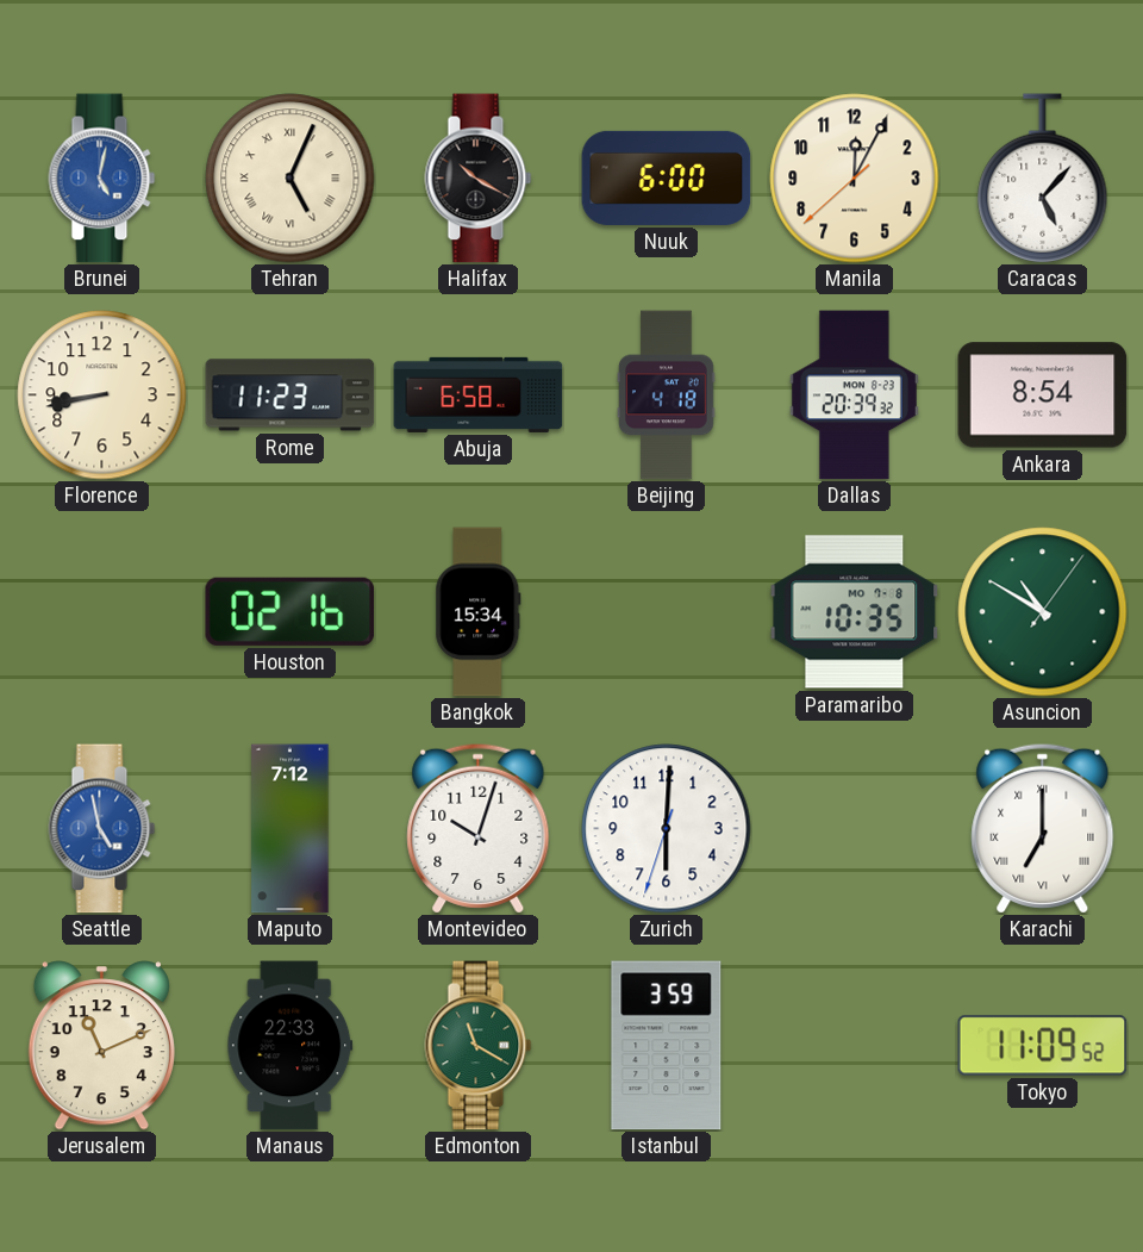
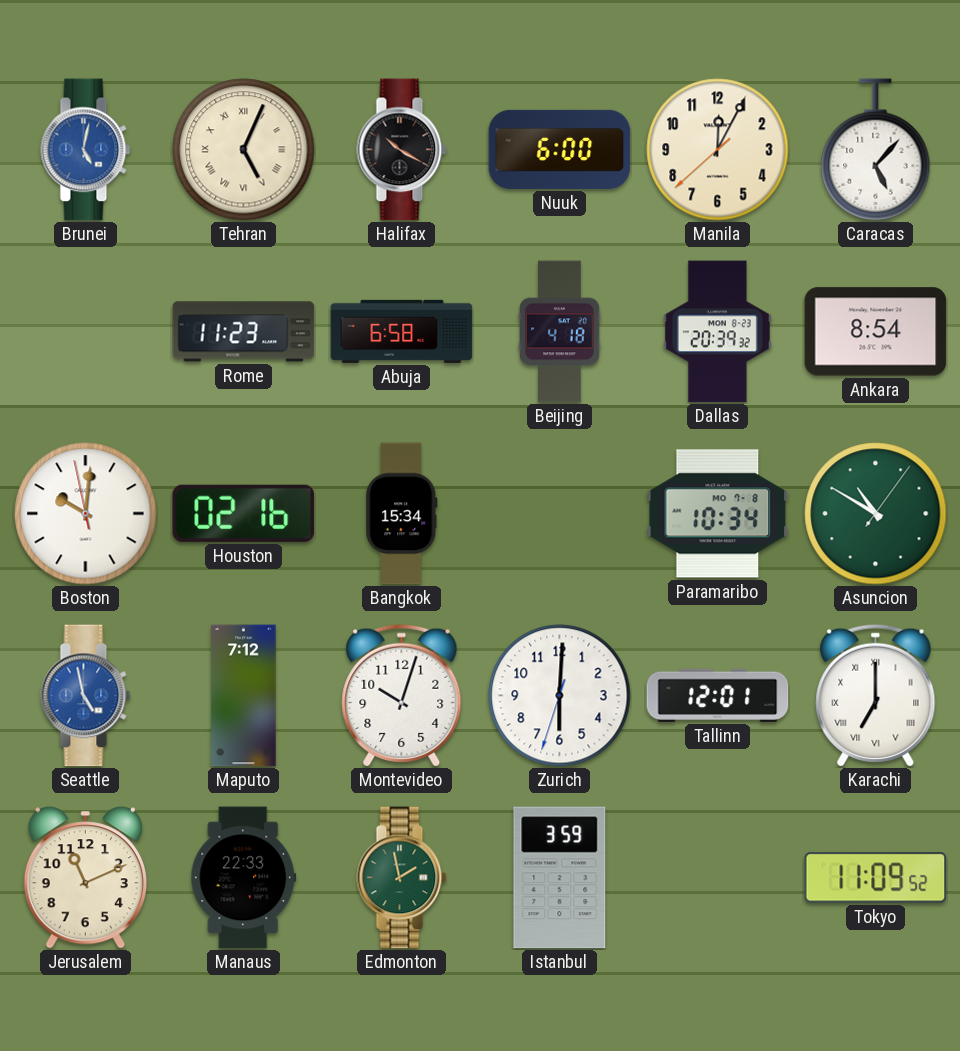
Florence: 8:43 -> none
Boston: none -> 10:00
Paramaribo: 10:35 -> 10:34
Tallinn: none -> 12:01
Edmonton: 11:20 -> 1:58
